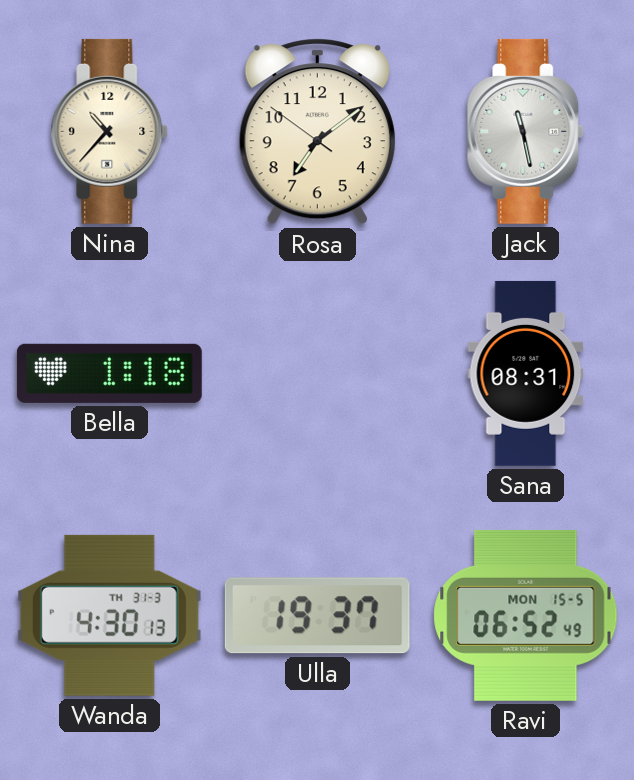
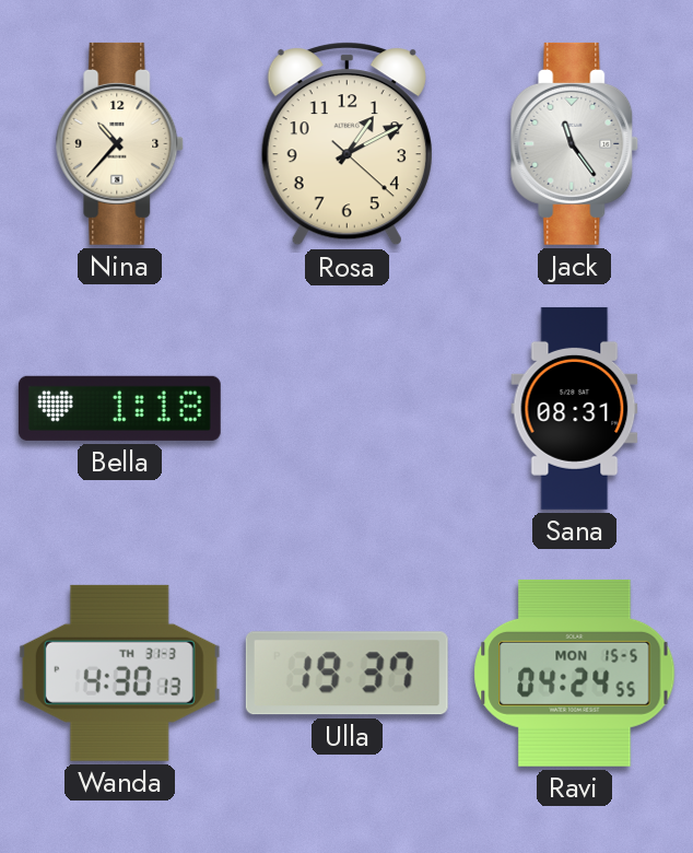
Rosa: 7:08 -> 1:10
Jack: 11:28 -> 11:24
Ravi: 06:52 -> 04:24
